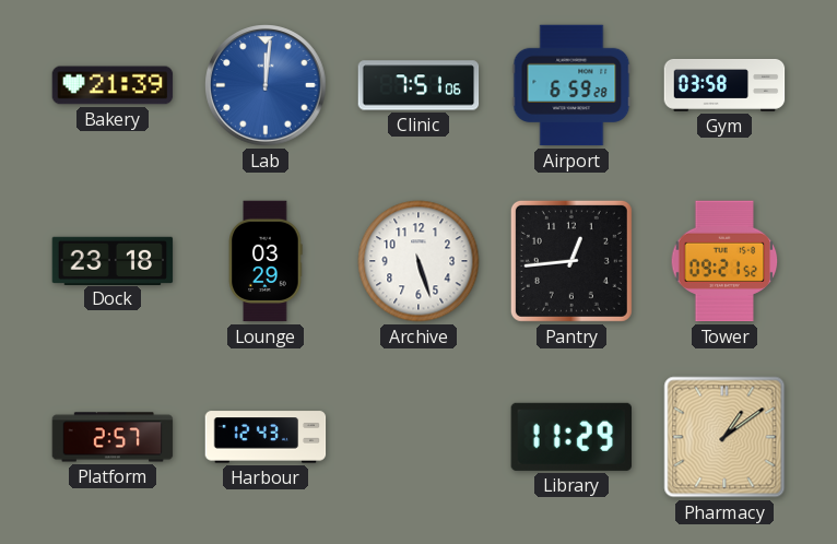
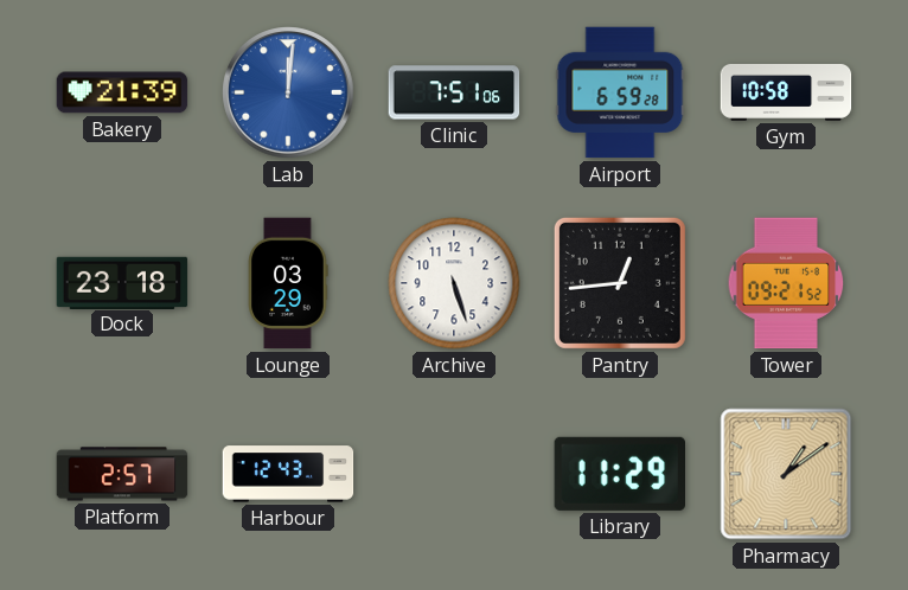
Gym: 03:58 -> 10:58
